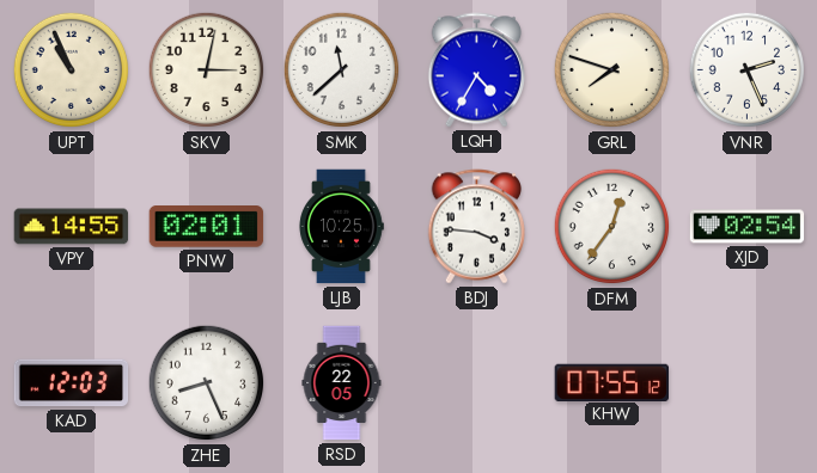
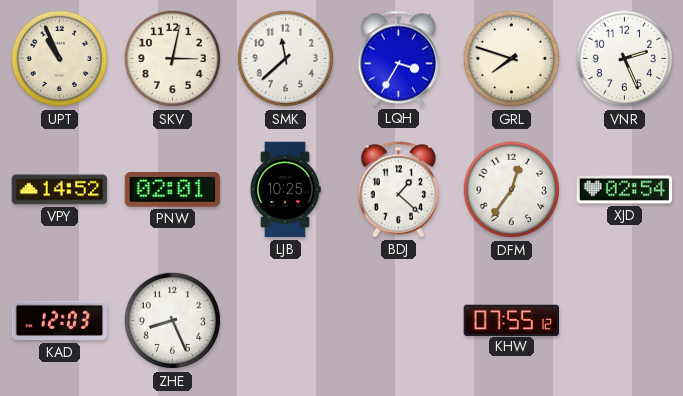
LQH: 4:35 -> 3:35
VPY: 14:55 -> 14:52
BDJ: 3:46 -> 1:22
RSD: 22:05 -> none
